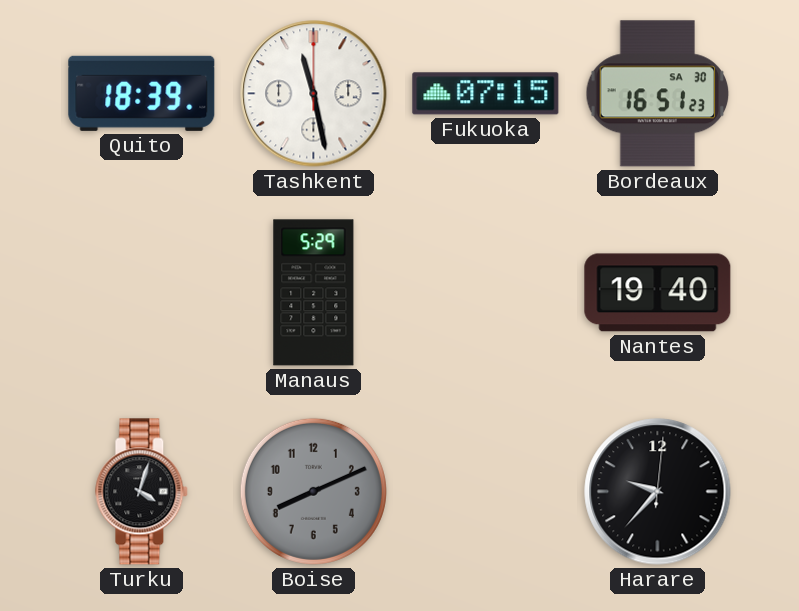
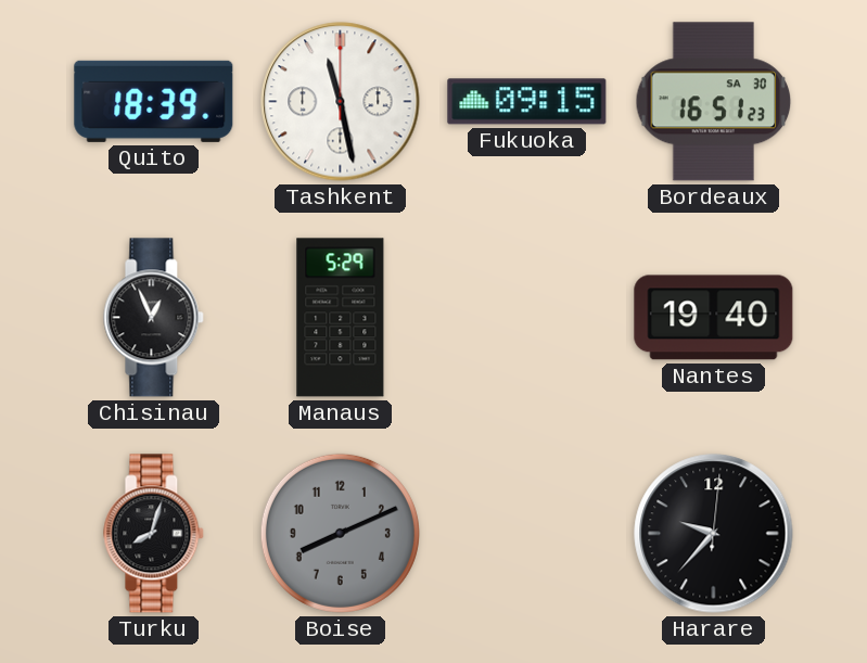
Fukuoka: 07:15 -> 09:15
Chisinau: none -> 12:56
Turku: 4:03 -> 8:03
